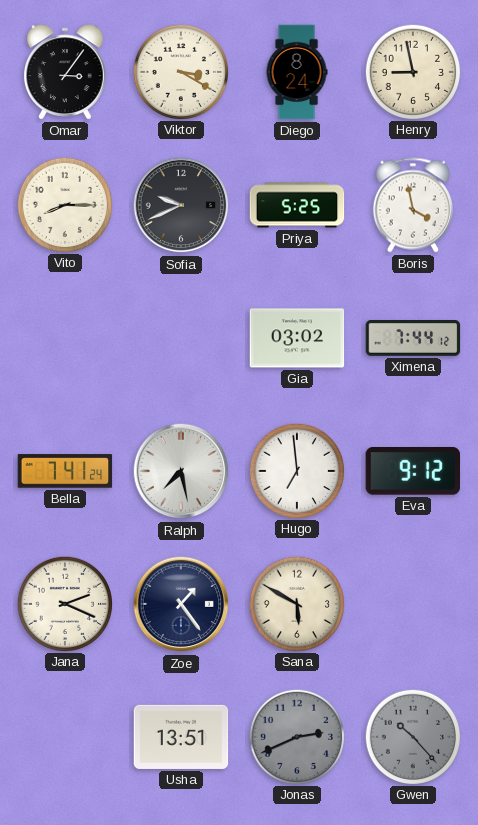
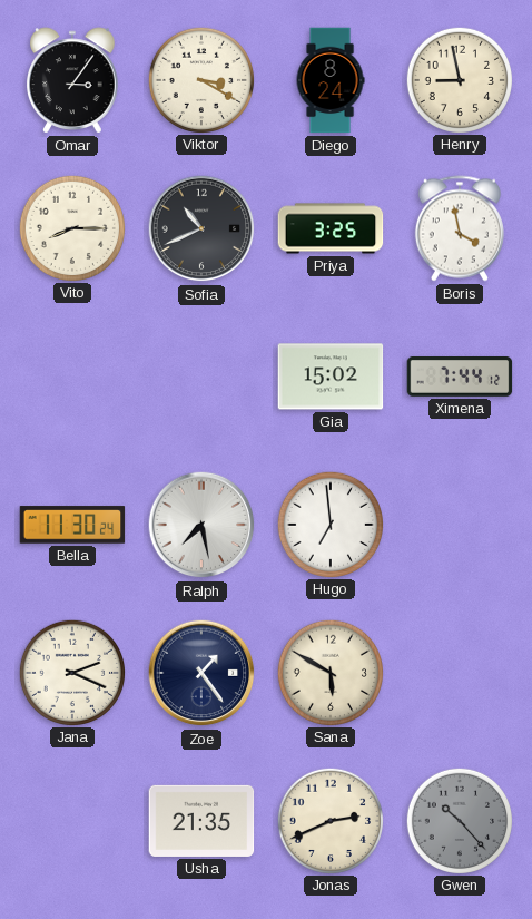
Sofia: 9:41 -> 10:41
Priya: 5:25 -> 3:25
Gia: 03:02 -> 15:02
Bella: 7:41 -> 11:30
Eva: 9:12 -> none
Usha: 13:51 -> 21:35
Jonas dial: grey -> cream
